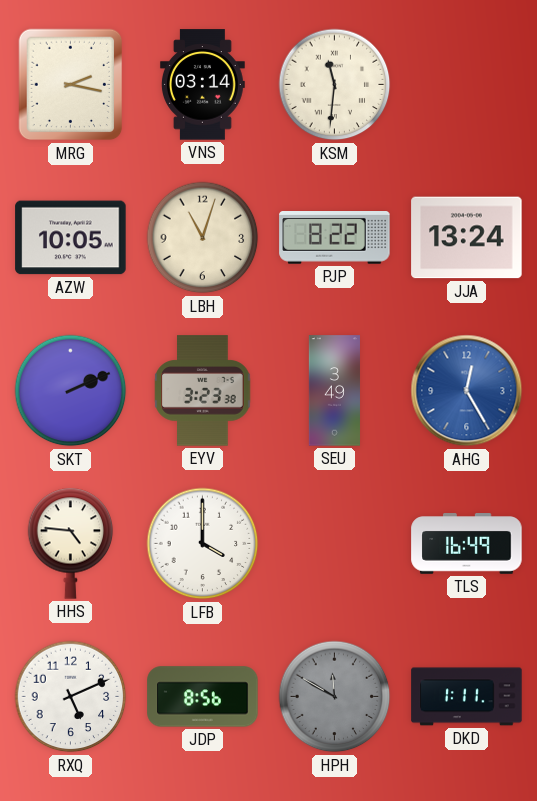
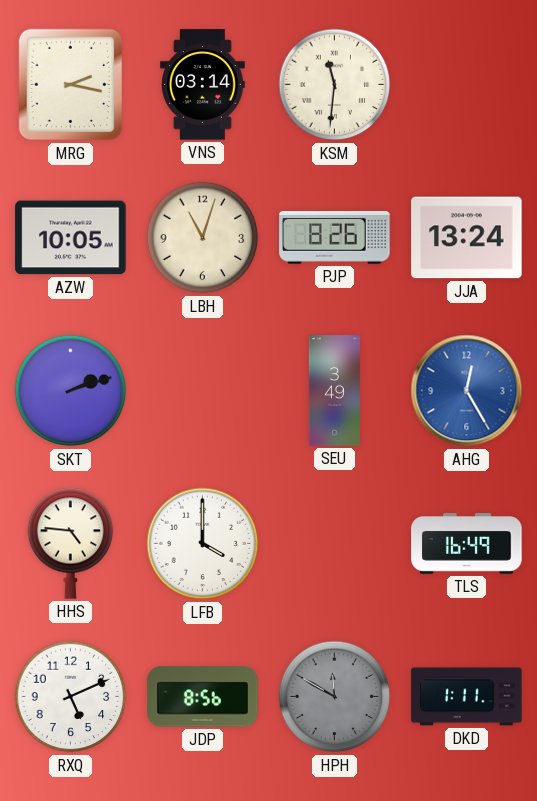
PJP: 8:22 -> 8:26
SKT: 2:11 -> 2:12
EYV: 3:23 -> none
